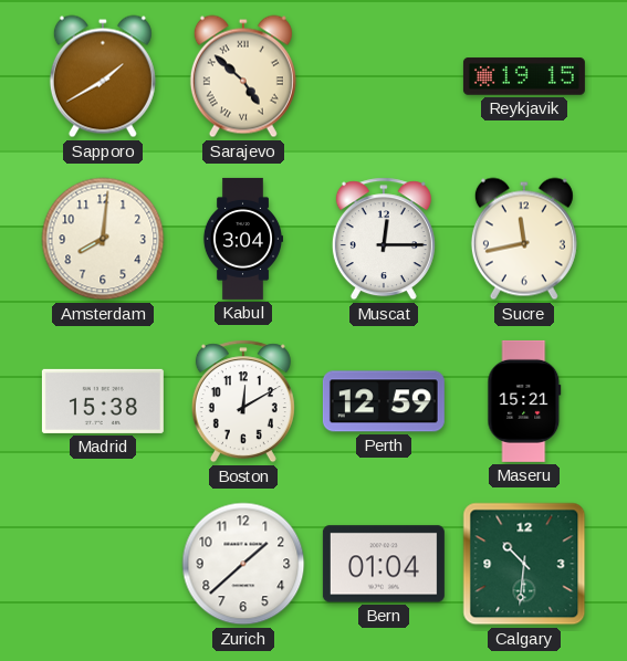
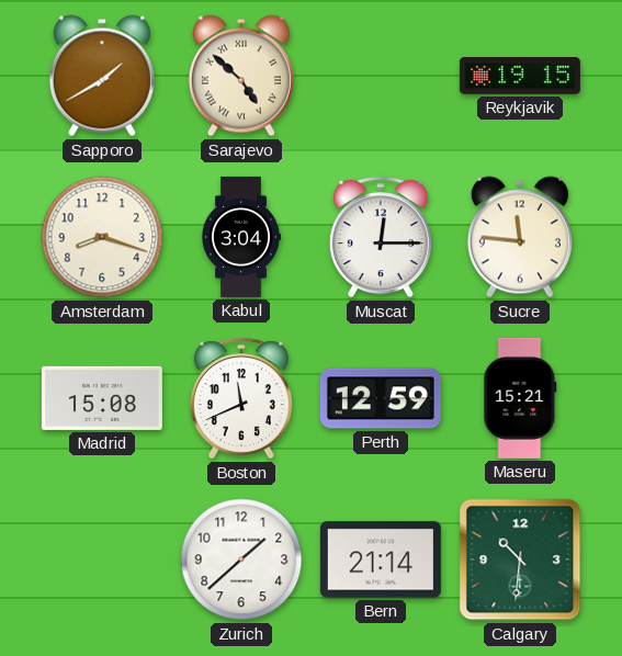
Amsterdam: 8:01 -> 8:18
Sucre: 11:43 -> 11:46
Madrid: 15:38 -> 15:08
Boston: 12:10 -> 11:41
Bern: 01:04 -> 21:14
